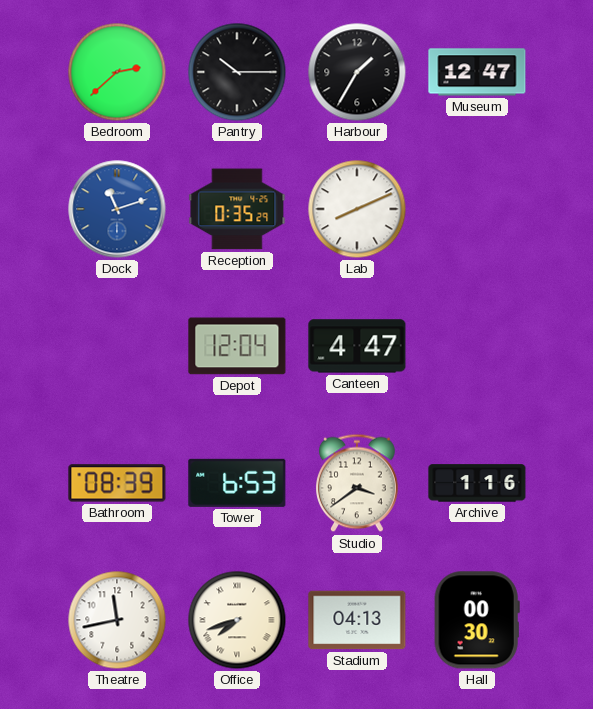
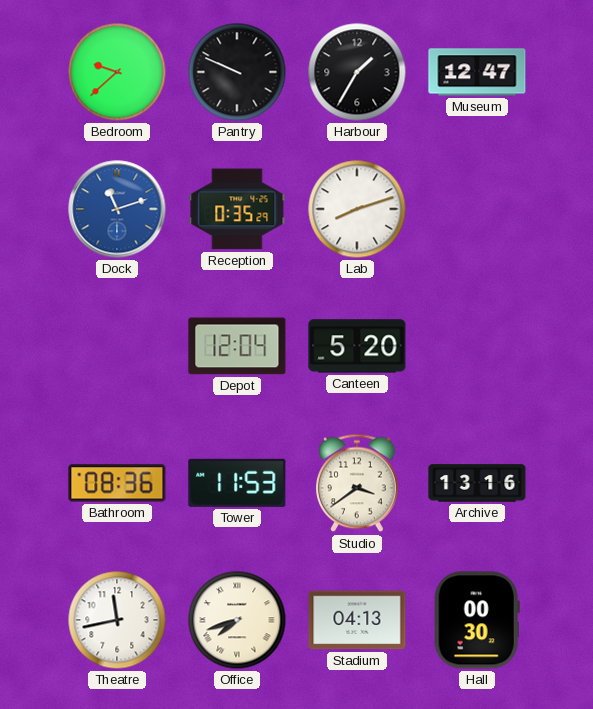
Bedroom: 2:38 -> 9:38
Pantry: 10:15 -> 9:49
Lab: 8:11 -> 8:12
Canteen: 4:47 -> 5:20
Bathroom: 08:39 -> 08:36
Tower: 6:53 -> 11:53
Archive: 1:16 -> 13:16
